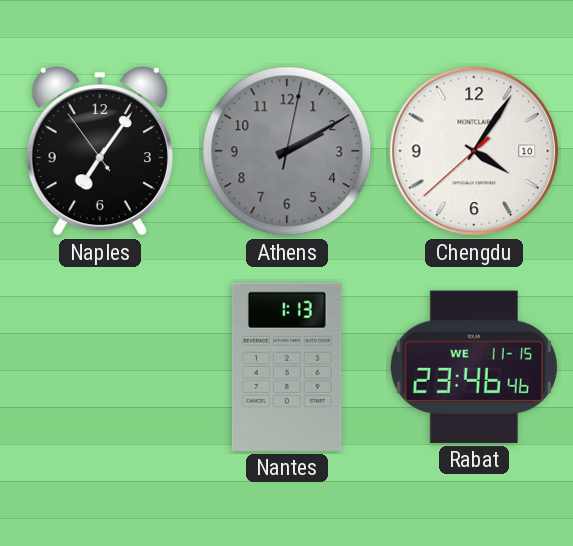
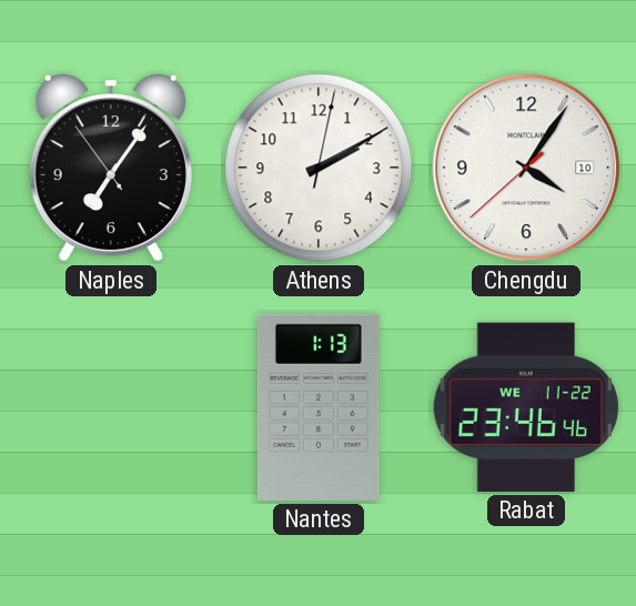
Athens dial: grey -> white
Rabat date: WE 11-15 -> WE 11-22
